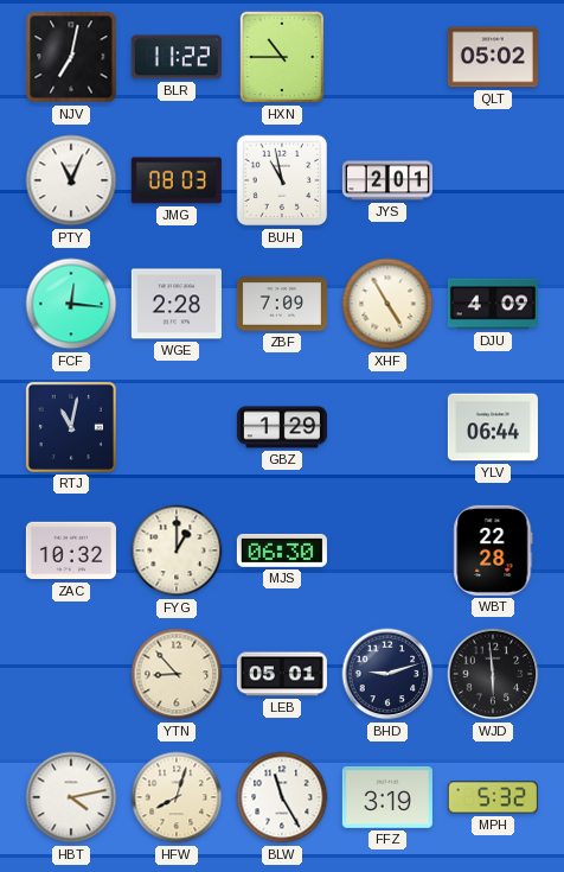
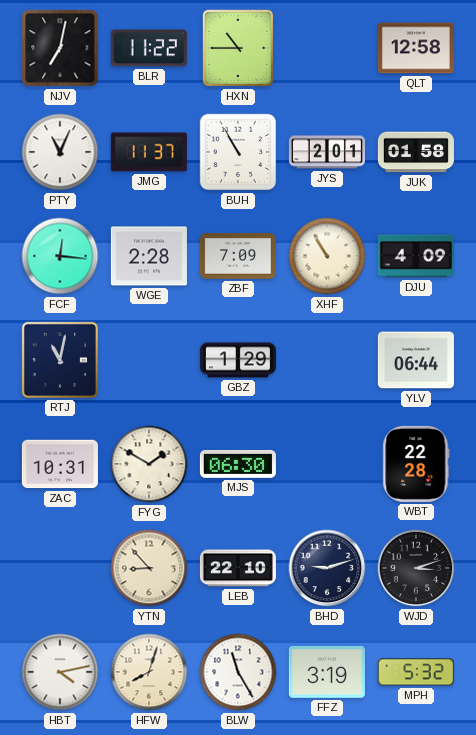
QLT: 05:02 -> 12:58
JMG: 08:03 -> 11:37
BUH: 10:58 -> 10:55
JUK: none -> 01:58
XHF: 4:55 -> 10:55
ZAC: 10:32 -> 10:31
FYG: 1:00 -> 1:50
LEB: 05:01 -> 22:10
WJD: 5:59 -> 3:12
